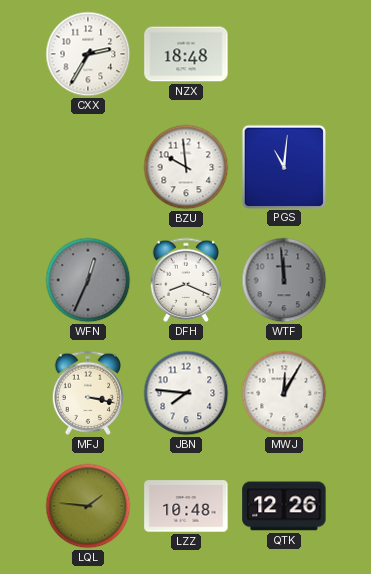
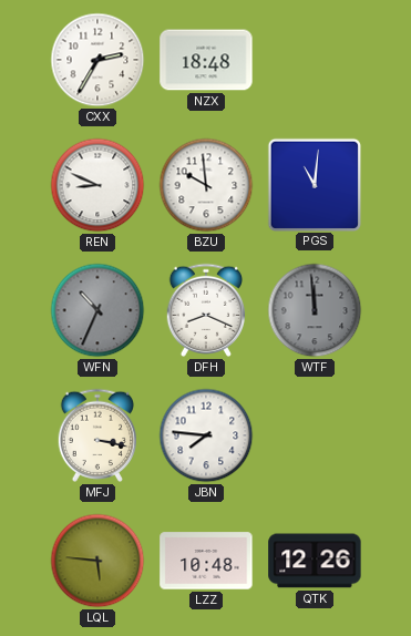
REN: none -> 8:49
WFN: 12:34 -> 10:34
MWJ: 12:05 -> none
LQL: 1:46 -> 5:46
